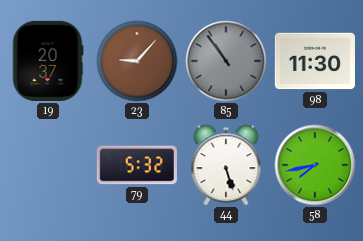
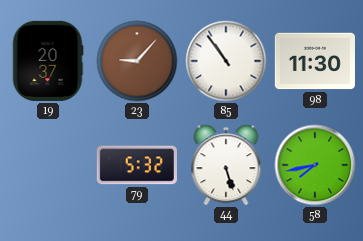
85 dial: grey -> white
